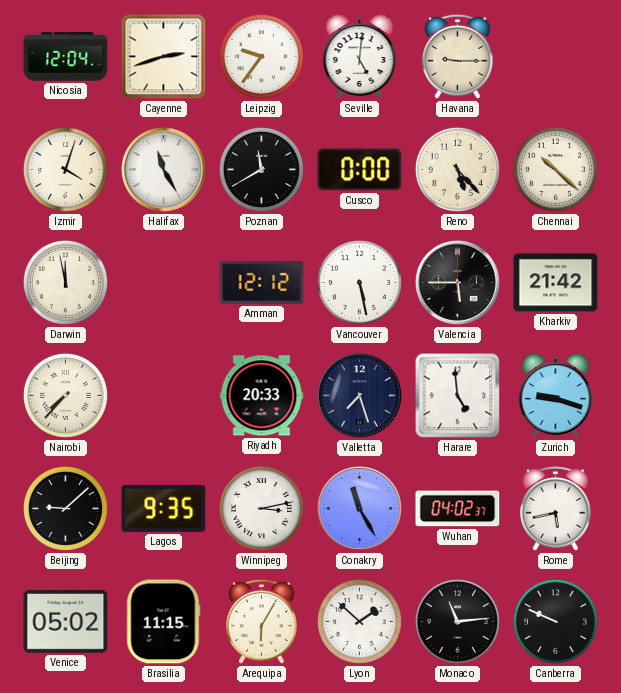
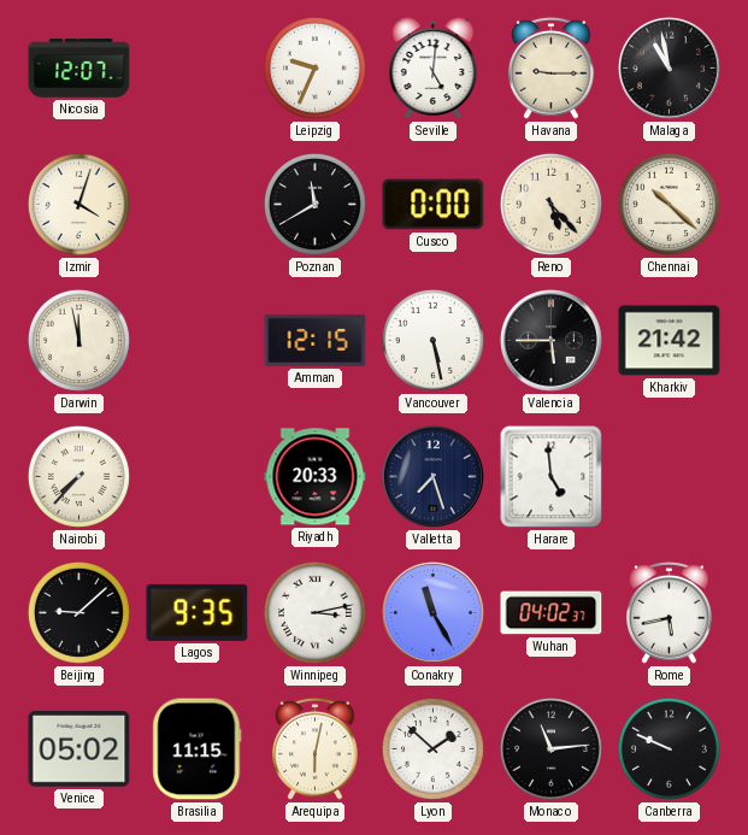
Nicosia: 12:04 -> 12:07
Cayenne: 2:42 -> none
Leipzig: 9:36 -> 9:34
Malaga: none -> 10:58
Halifax: 11:25 -> none
Amman: 12:12 -> 12:15
Zurich: 9:18 -> none
Arequipa: 6:05 -> 6:02
